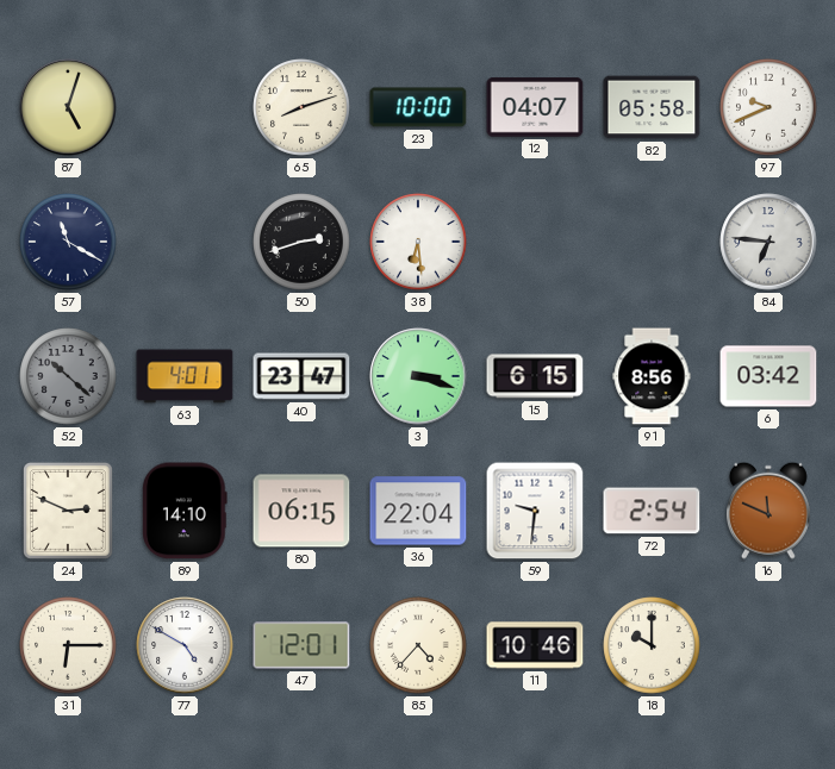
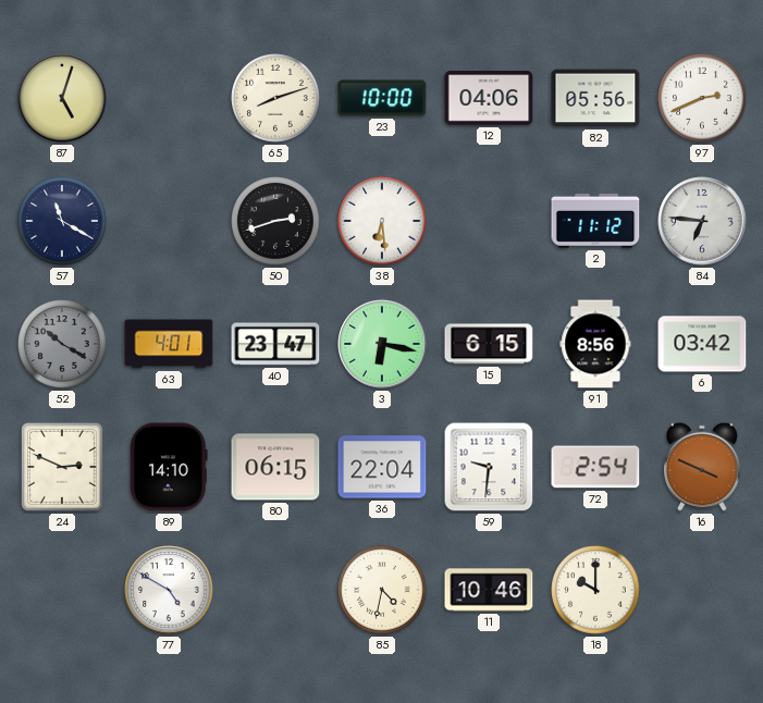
12: 04:07 -> 04:06
82: 05:58 -> 05:56
97: 9:41 -> 2:41
2: none -> 11:12
52: 10:22 -> 10:20
3: 3:18 -> 6:17
16: 11:49 -> 3:49
31: 6:15 -> none
47: 12:01 -> none
85: 4:37 -> 4:32
